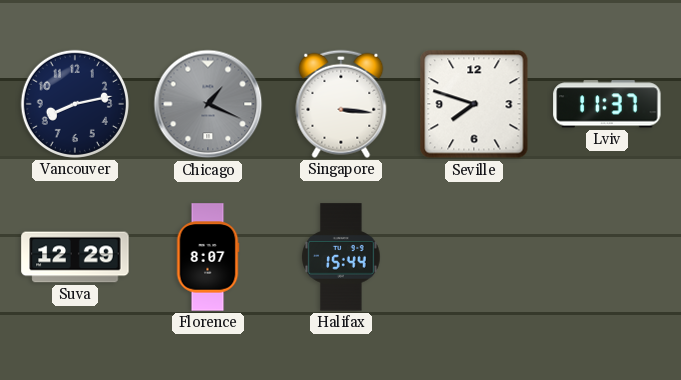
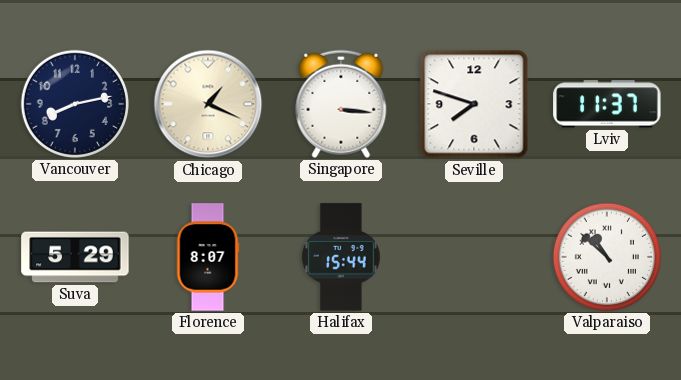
Chicago dial: grey -> cream
Suva: 12:29 -> 5:29
Valparaiso: none -> 10:52
